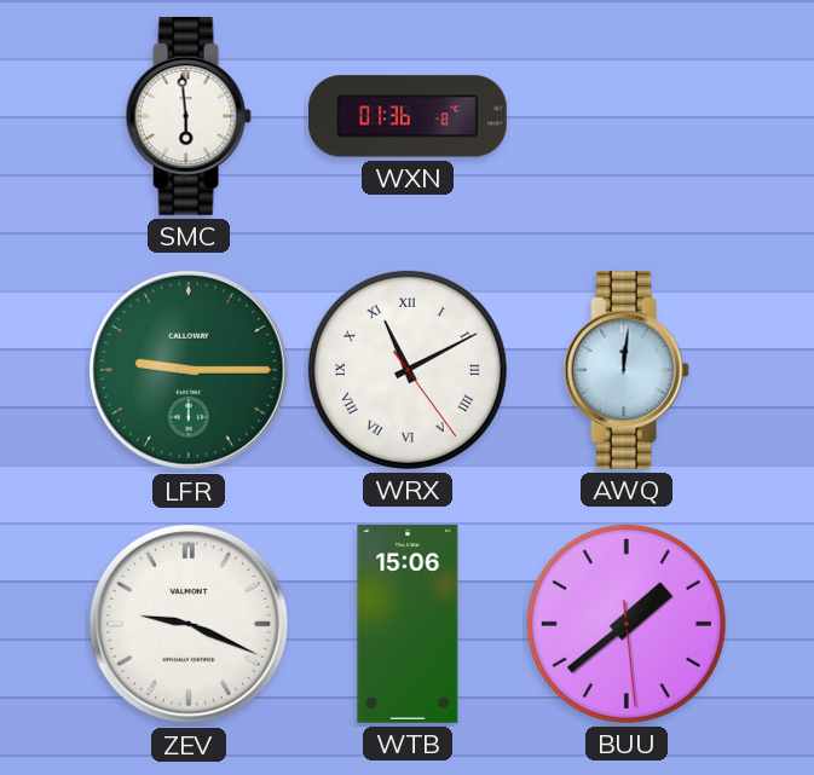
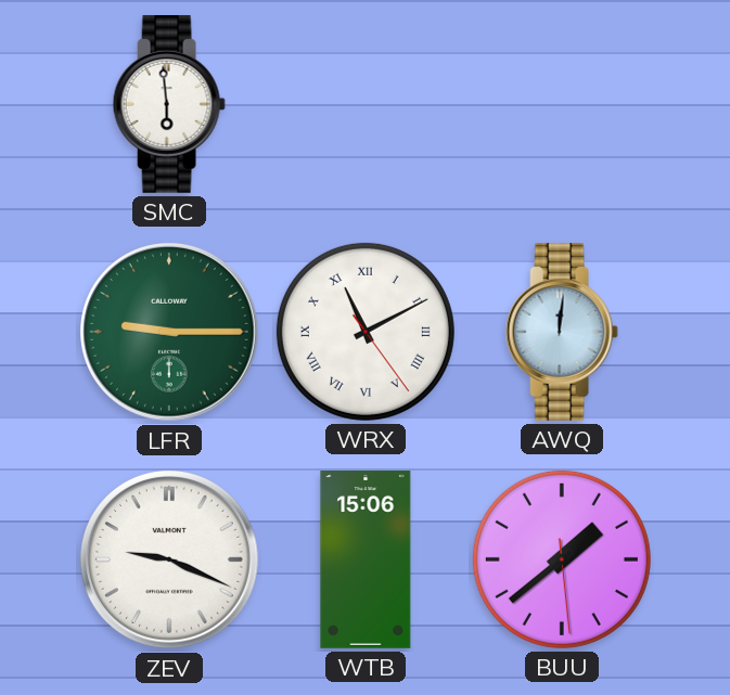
WXN: 01:36 -> none
